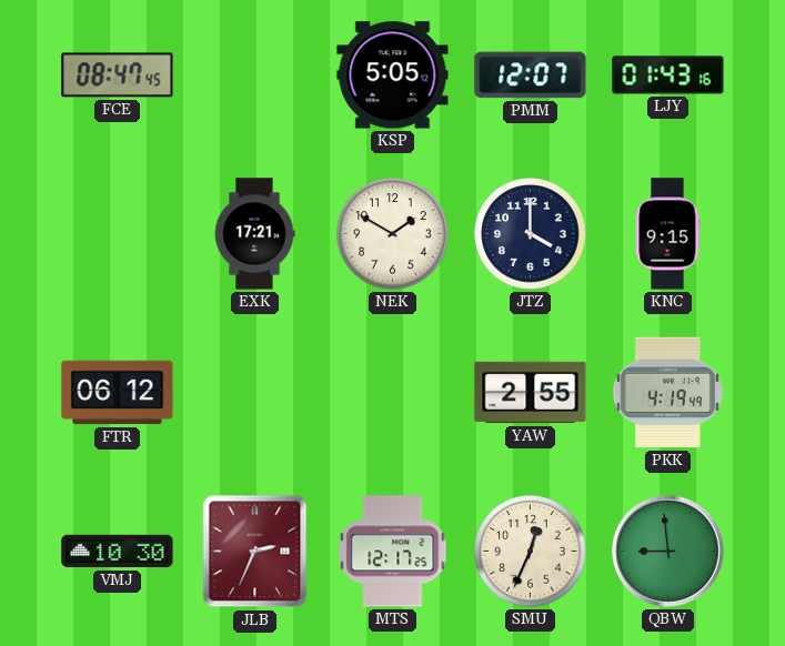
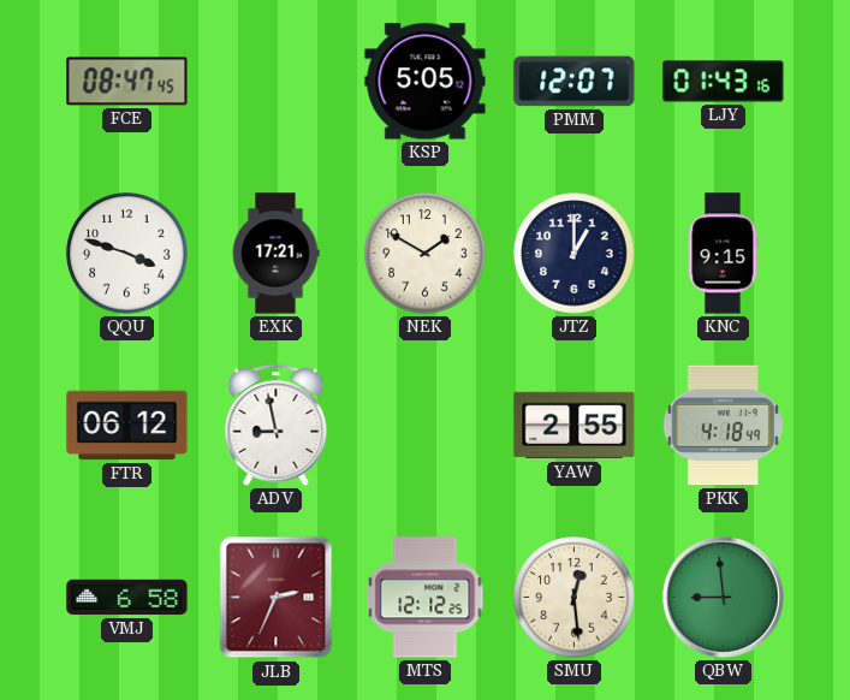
QQU: none -> 3:48
JTZ: 4:00 -> 1:00
ADV: none -> 8:58
PKK: 4:19 -> 4:18
VMJ: 10:30 -> 6:58
MTS: 12:17 -> 12:12
SMU: 12:34 -> 12:29
